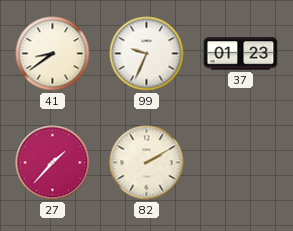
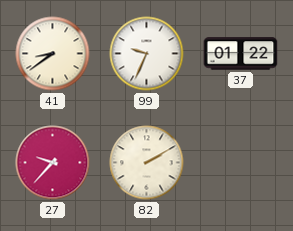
37: 01:23 -> 01:22
27: 1:37 -> 9:37
